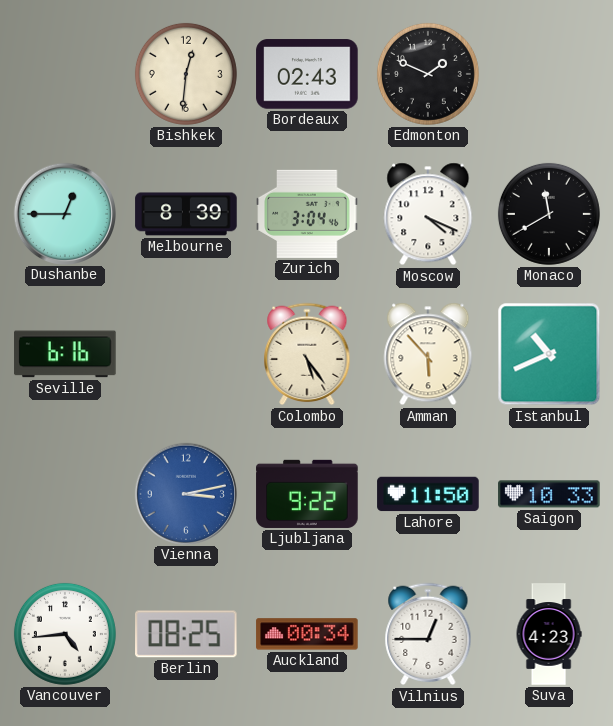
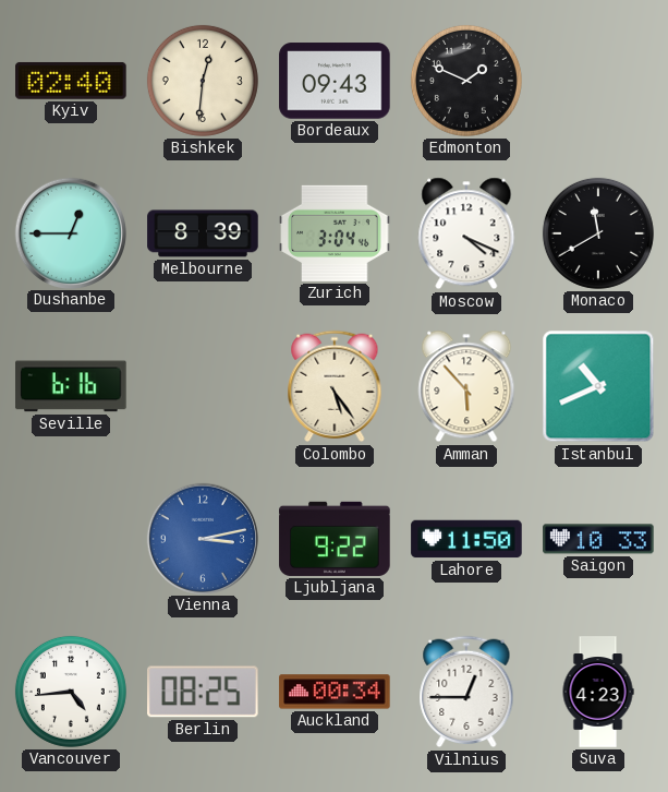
Kyiv: none -> 02:40
Bordeaux: 02:43 -> 09:43
